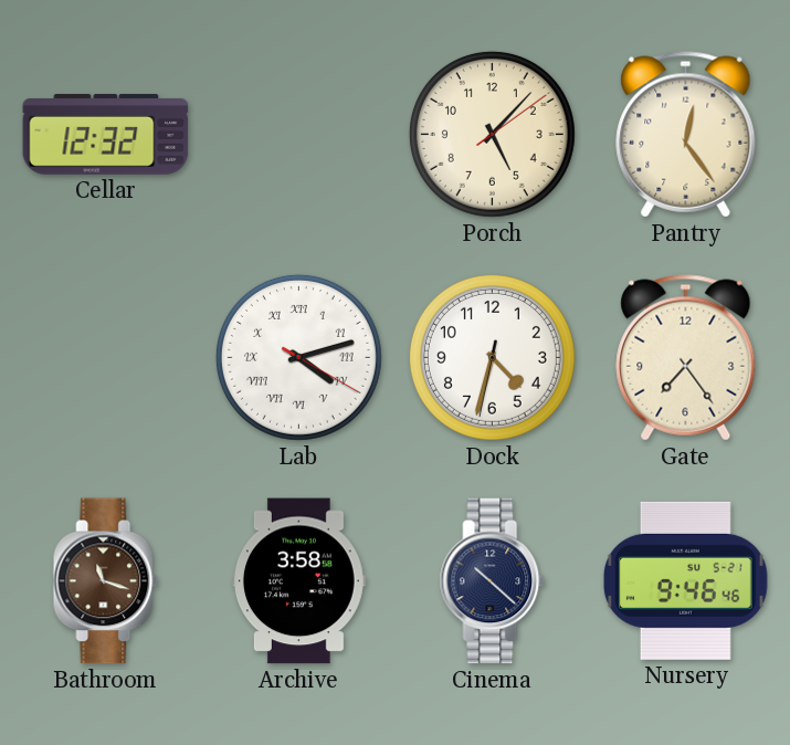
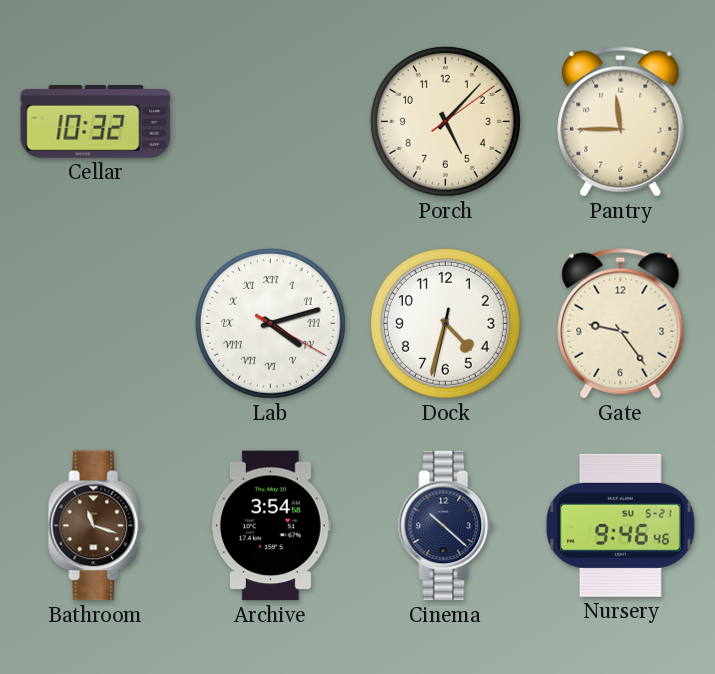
Cellar: 12:32 -> 10:32
Pantry: 12:24 -> 11:45
Gate: 7:24 -> 9:24
Archive: 3:58 -> 3:54
